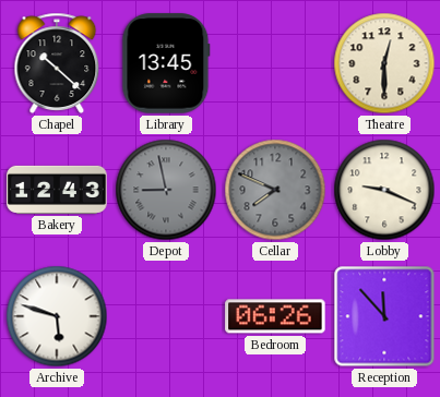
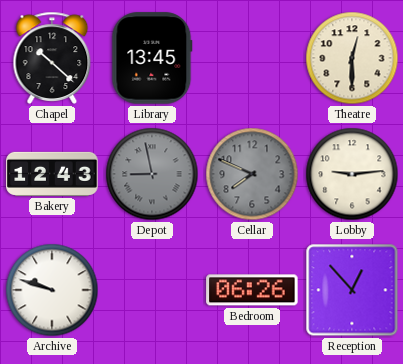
Lobby: 9:19 -> 9:14
Archive: 5:48 -> 9:48
Reception: 11:53 -> 12:53
